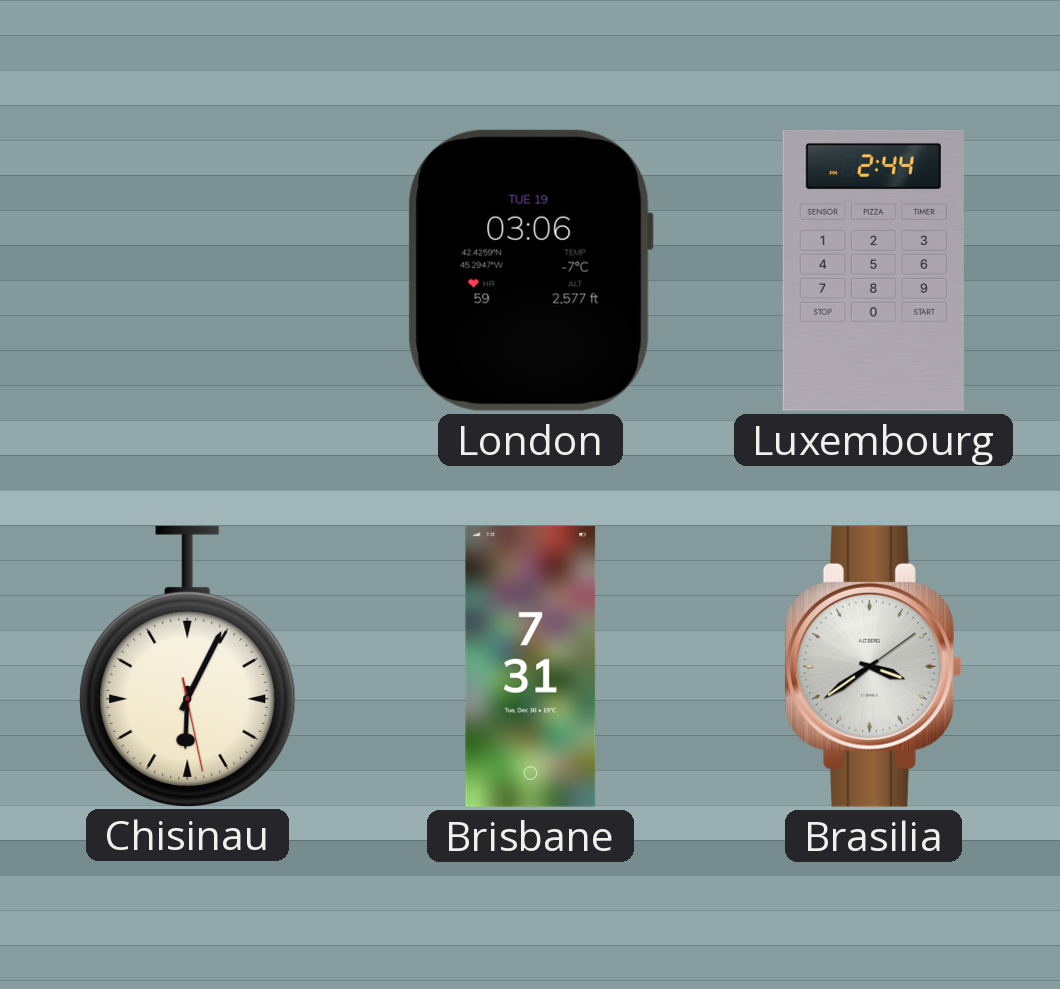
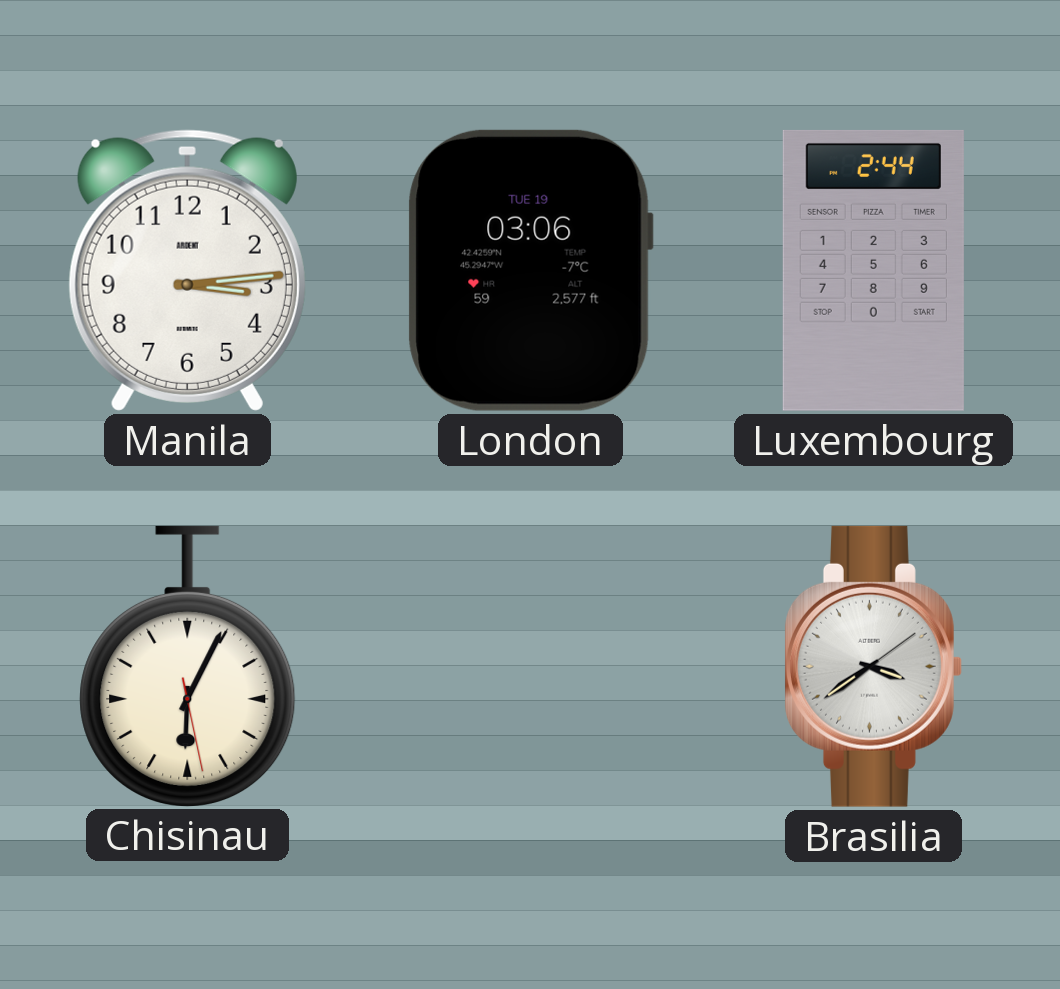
Manila: none -> 3:14
Brisbane: 7:31 -> none
